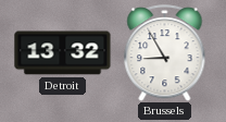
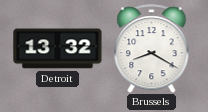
Brussels: 8:55 -> 8:20
